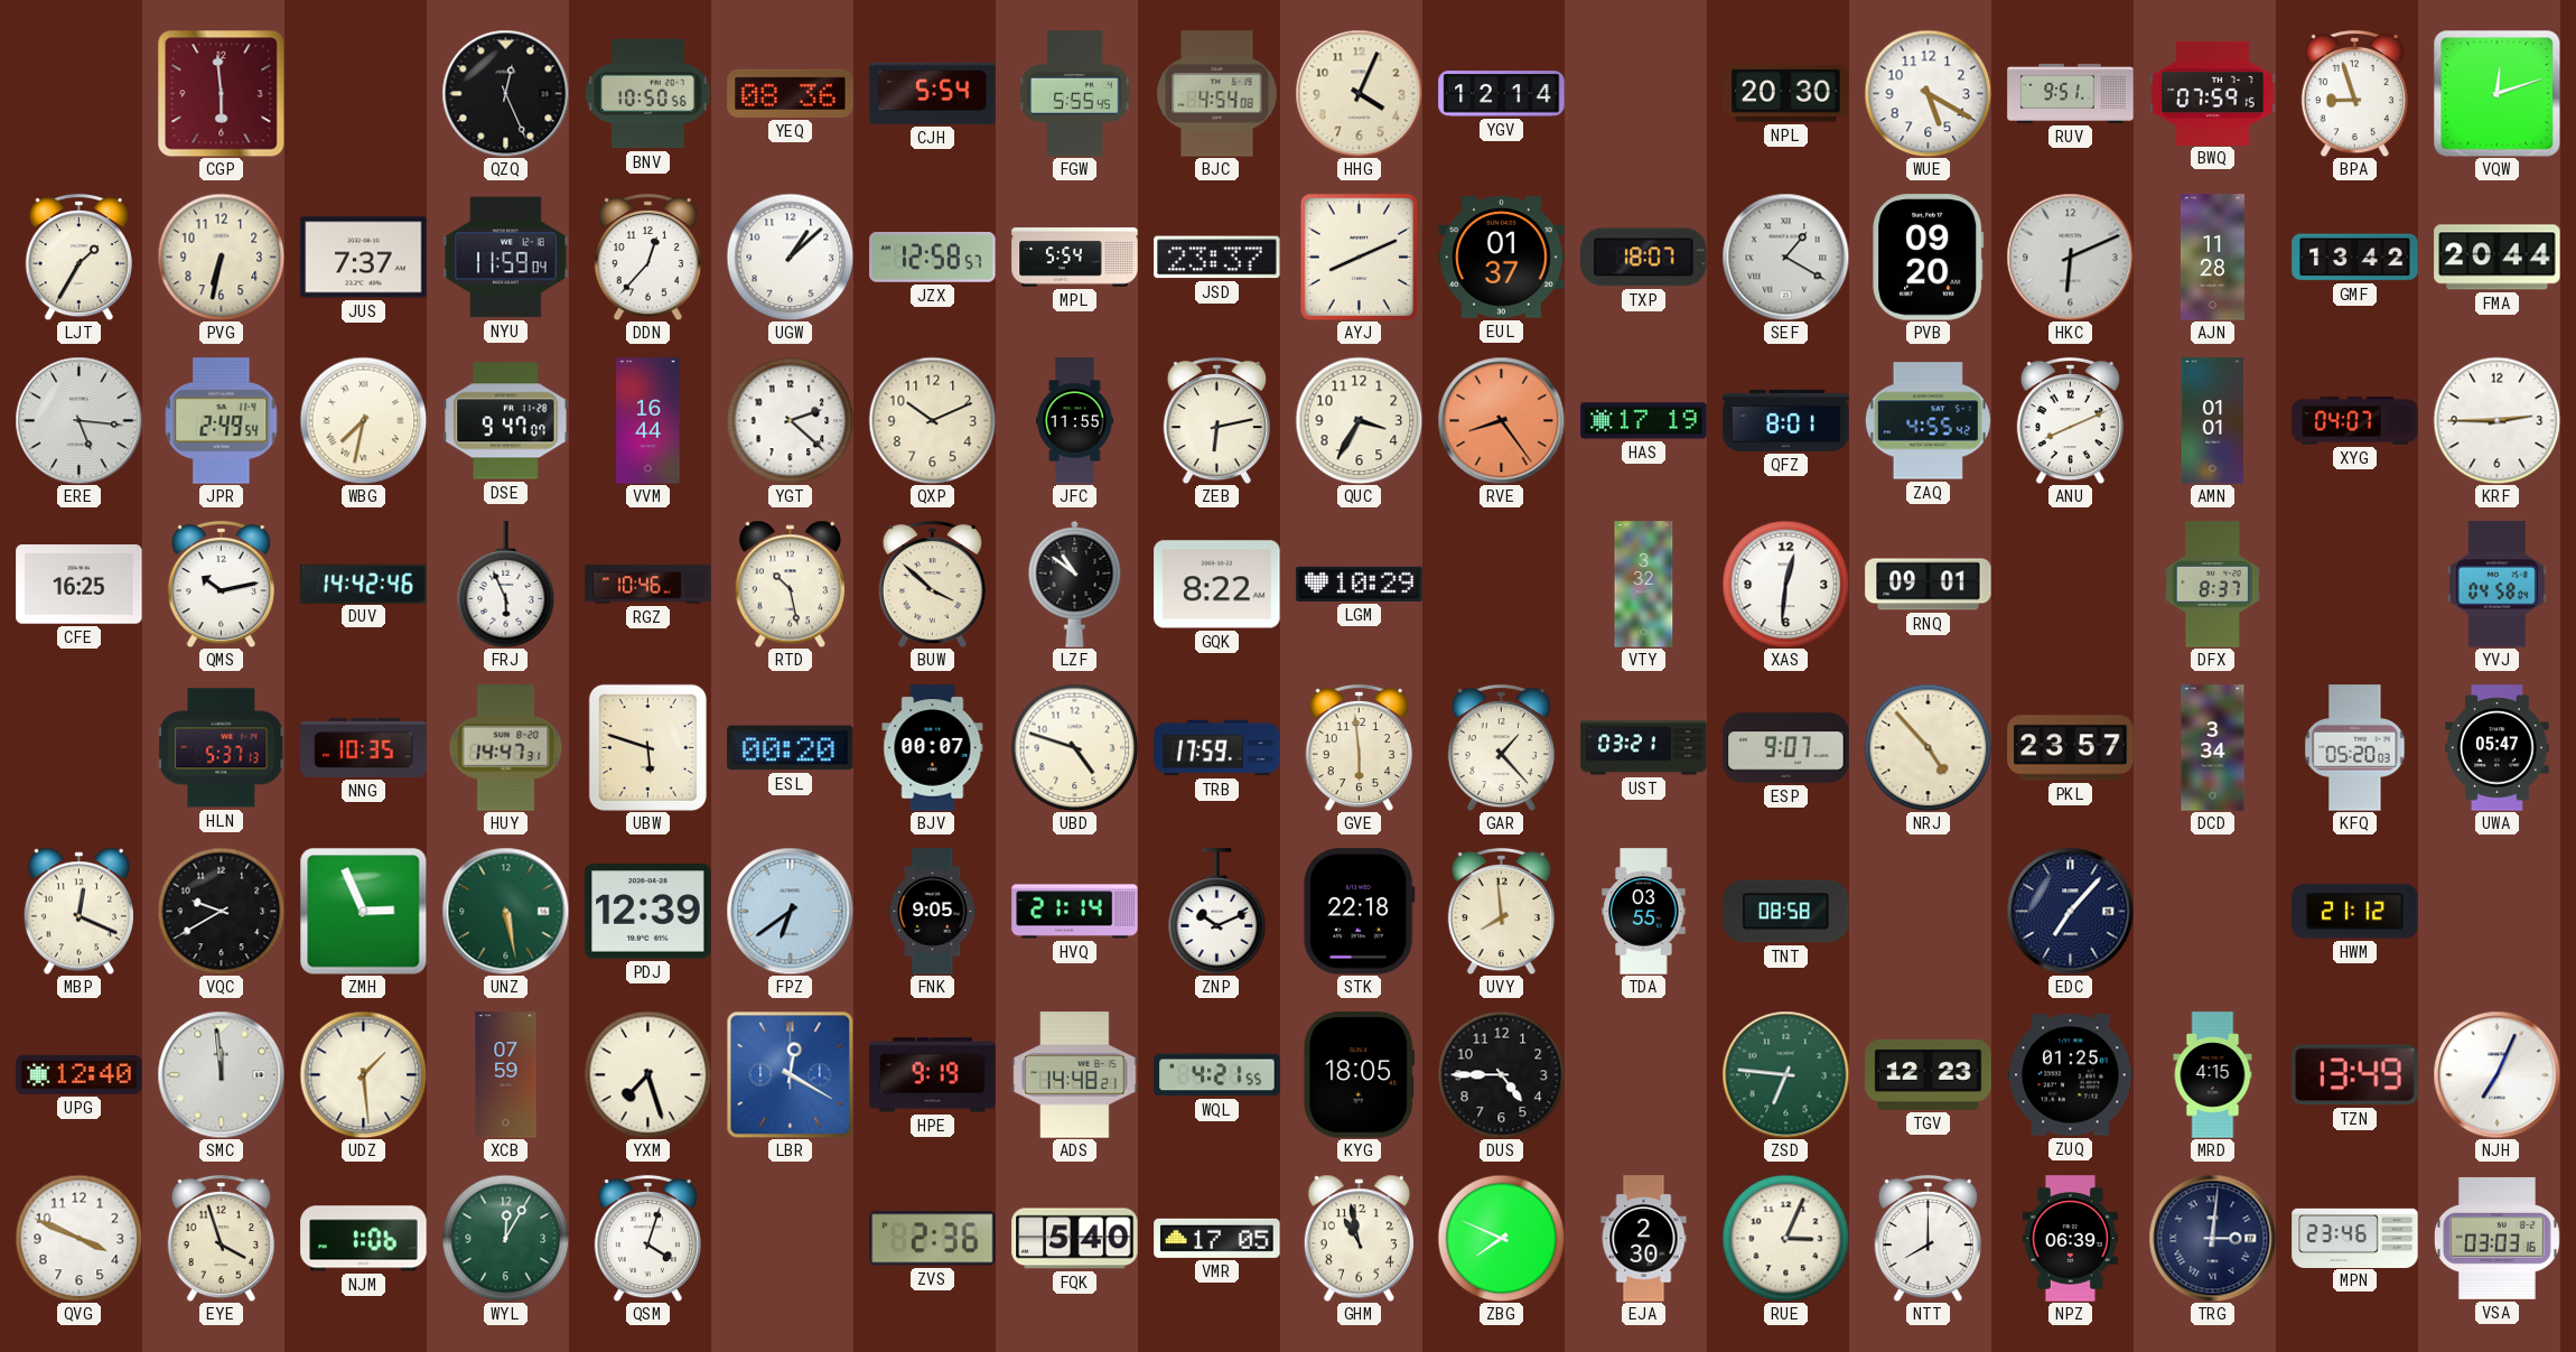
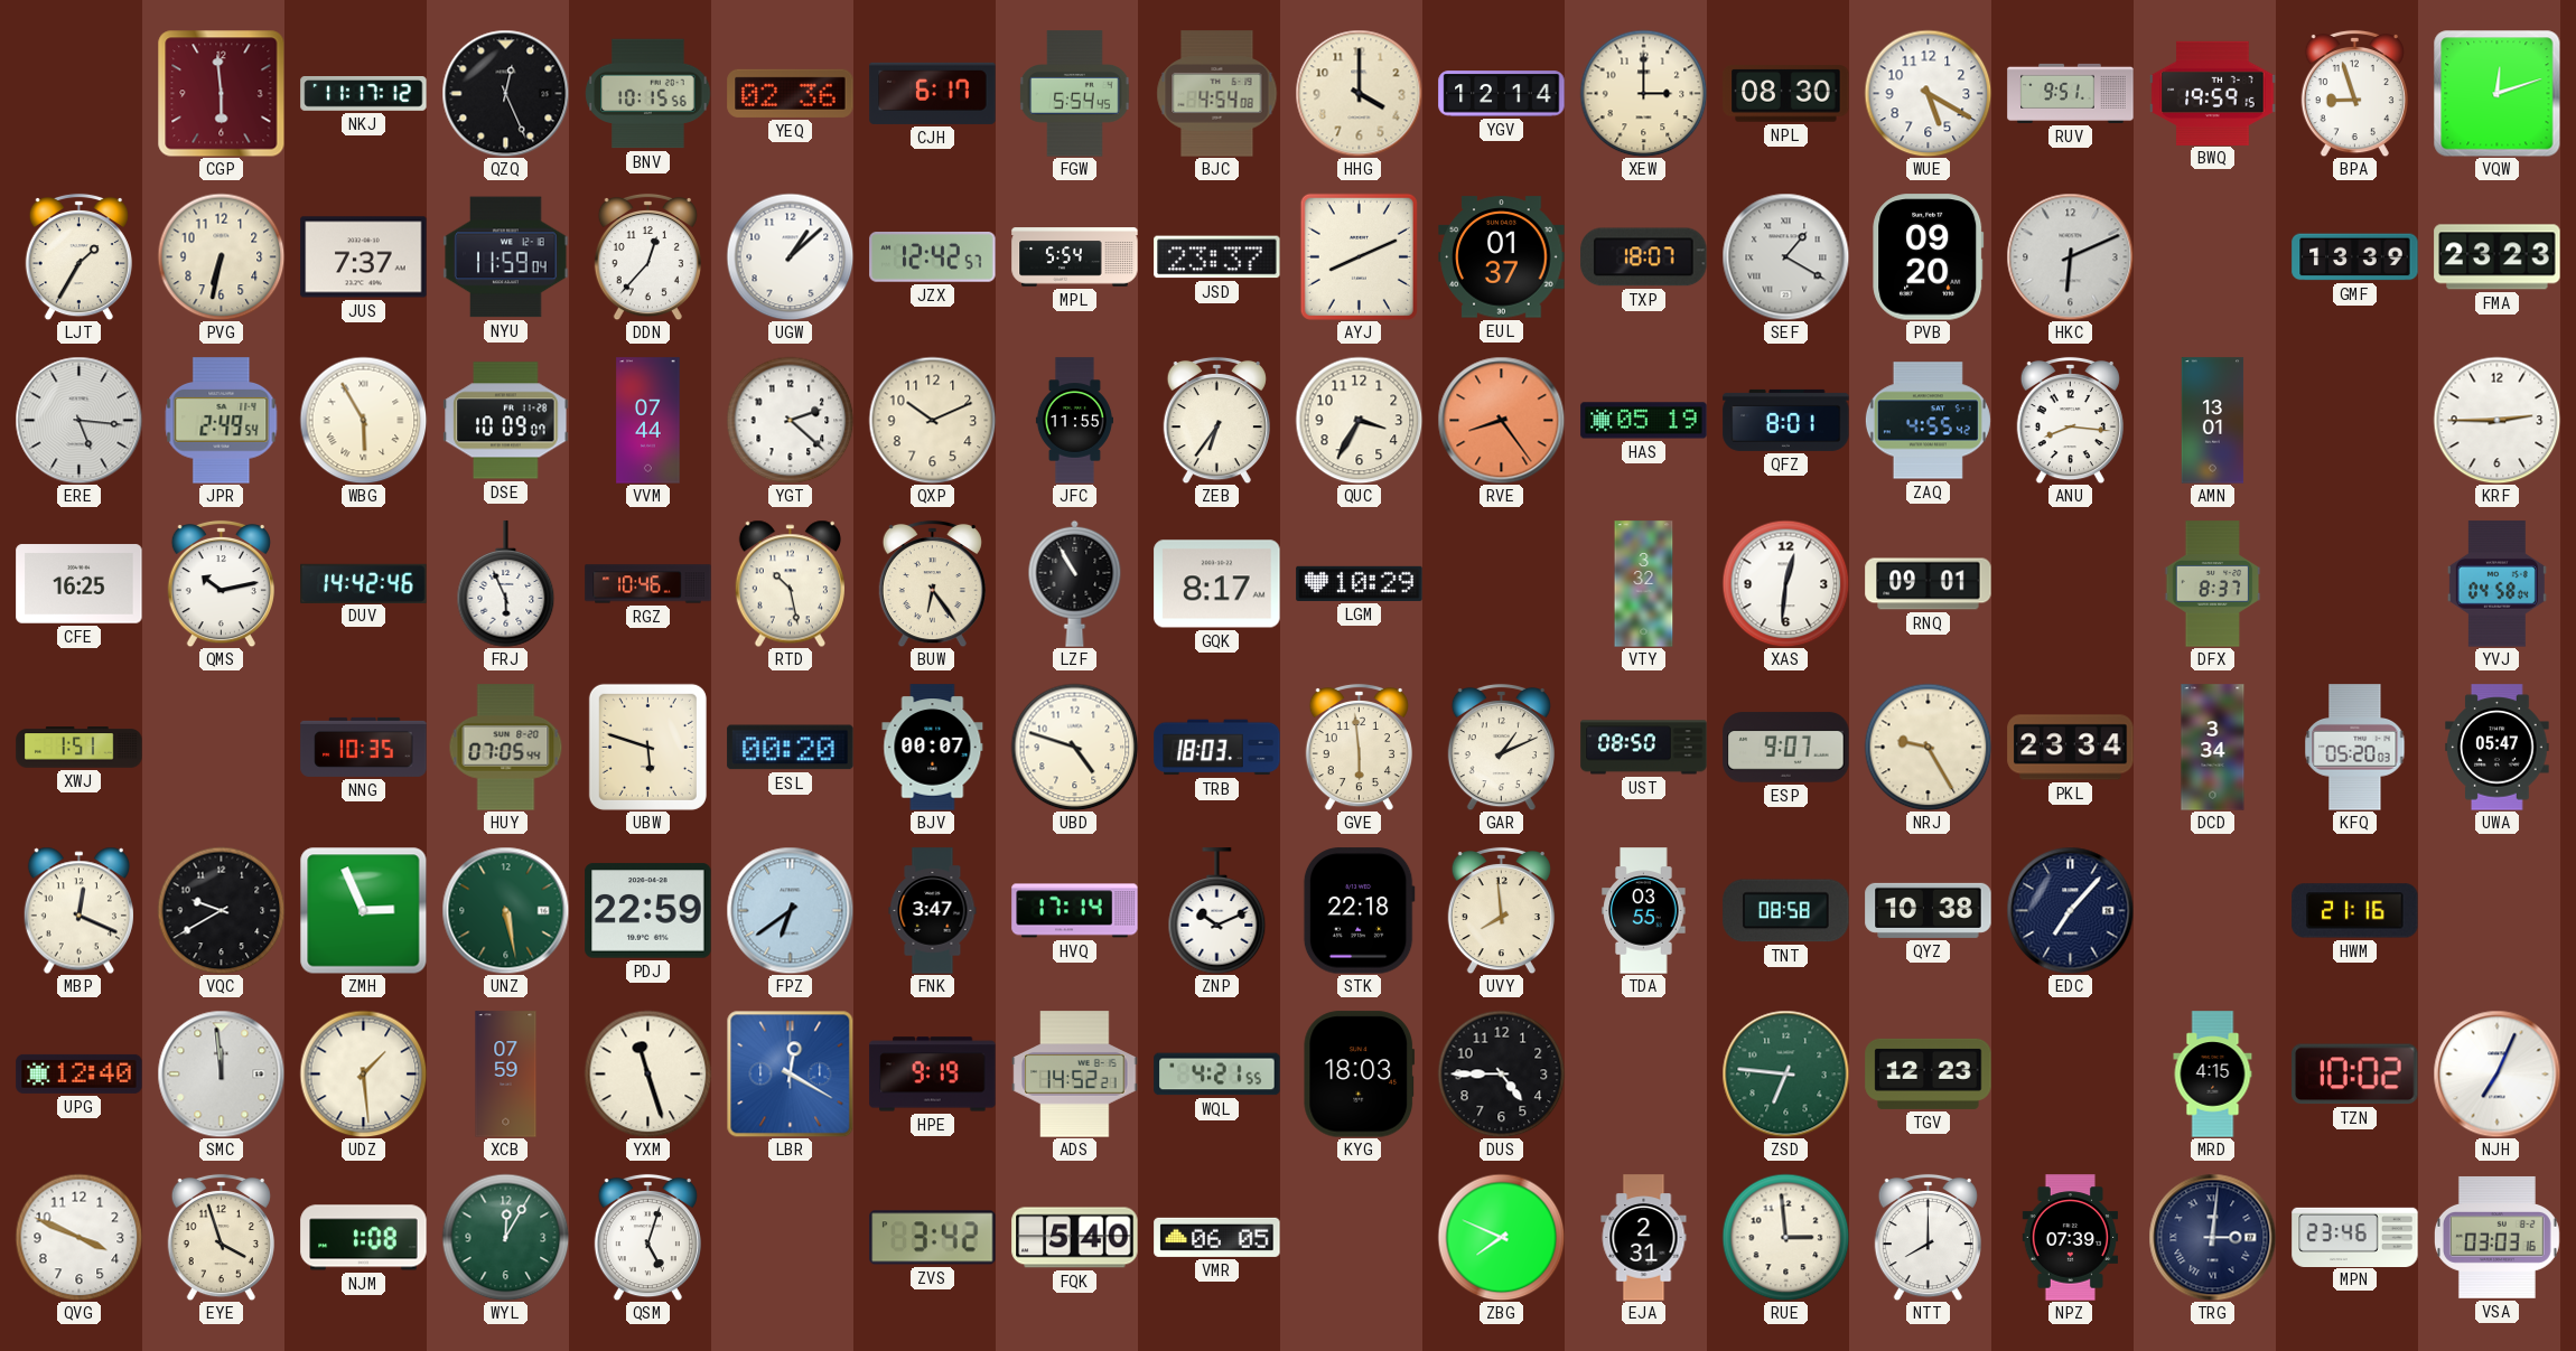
NKJ: none -> 11:17
BNV: 10:50 -> 10:15
YEQ: 08:36 -> 02:36
CJH: 5:54 -> 6:17
FGW: 5:55 -> 5:54
HHG: 4:04 -> 4:00
XEW: none -> 3:00
NPL: 20:30 -> 08:30
BWQ: 07:59 -> 19:59
JZX: 12:58 -> 12:42
AJN: 11:28 -> none
GMF: 13:42 -> 13:39
FMA: 20:44 -> 23:23
WBG: 7:32 -> 5:55
DSE: 9:47 -> 10:09
VVM: 16:44 -> 07:44
ZEB: 6:13 -> 6:36
HAS: 17:19 -> 05:19
ANU: 8:11 -> 8:16
AMN: 01:01 -> 13:01
XYG: 04:07 -> none
BUW: 3:52 -> 6:24
LZF: 10:51 -> 10:55
GQK: 8:22 -> 8:17
XWJ: none -> 1:51
HLN: 5:37 -> none
HUY: 14:47 -> 07:05
TRB: 17:59 -> 18:03
GAR: 1:23 -> 1:11
UST: 03:21 -> 08:50
NRJ: 4:53 -> 9:25
PKL: 23:57 -> 23:34
PDJ: 12:39 -> 22:59
FNK: 9:05 -> 3:47
HVQ: 21:14 -> 17:14
QYZ: none -> 10:38
HWM: 21:12 -> 21:16
YXM: 7:27 -> 11:27
ADS: 14:48 -> 14:52
KYG: 18:05 -> 18:03
ZUQ: 01:25 -> none
TZN: 13:49 -> 10:02
NJM: 1:06 -> 1:08
QSM: 4:03 -> 5:03
ZVS: 2:36 -> 3:42
VMR: 17:05 -> 06:05
GHM: 10:58 -> none
EJA: 2:30 -> 2:31
RUE: 3:04 -> 2:59
NPZ: 06:39 -> 07:39
